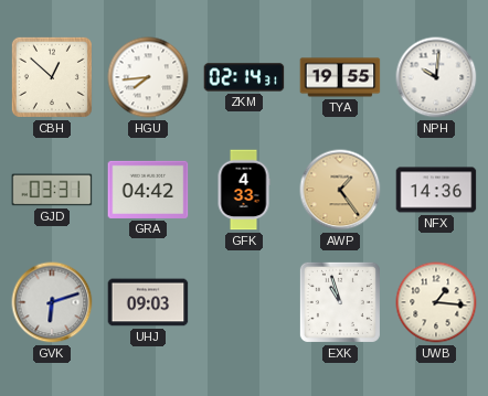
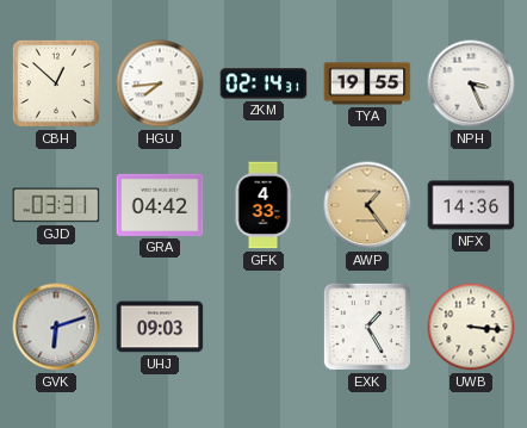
NPH: 10:01 -> 3:26
EXK: 10:57 -> 1:25
UWB: 1:16 -> 3:16
